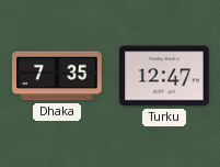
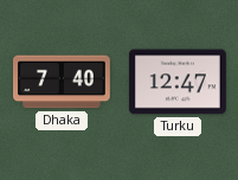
Dhaka: 7:35 -> 7:40
